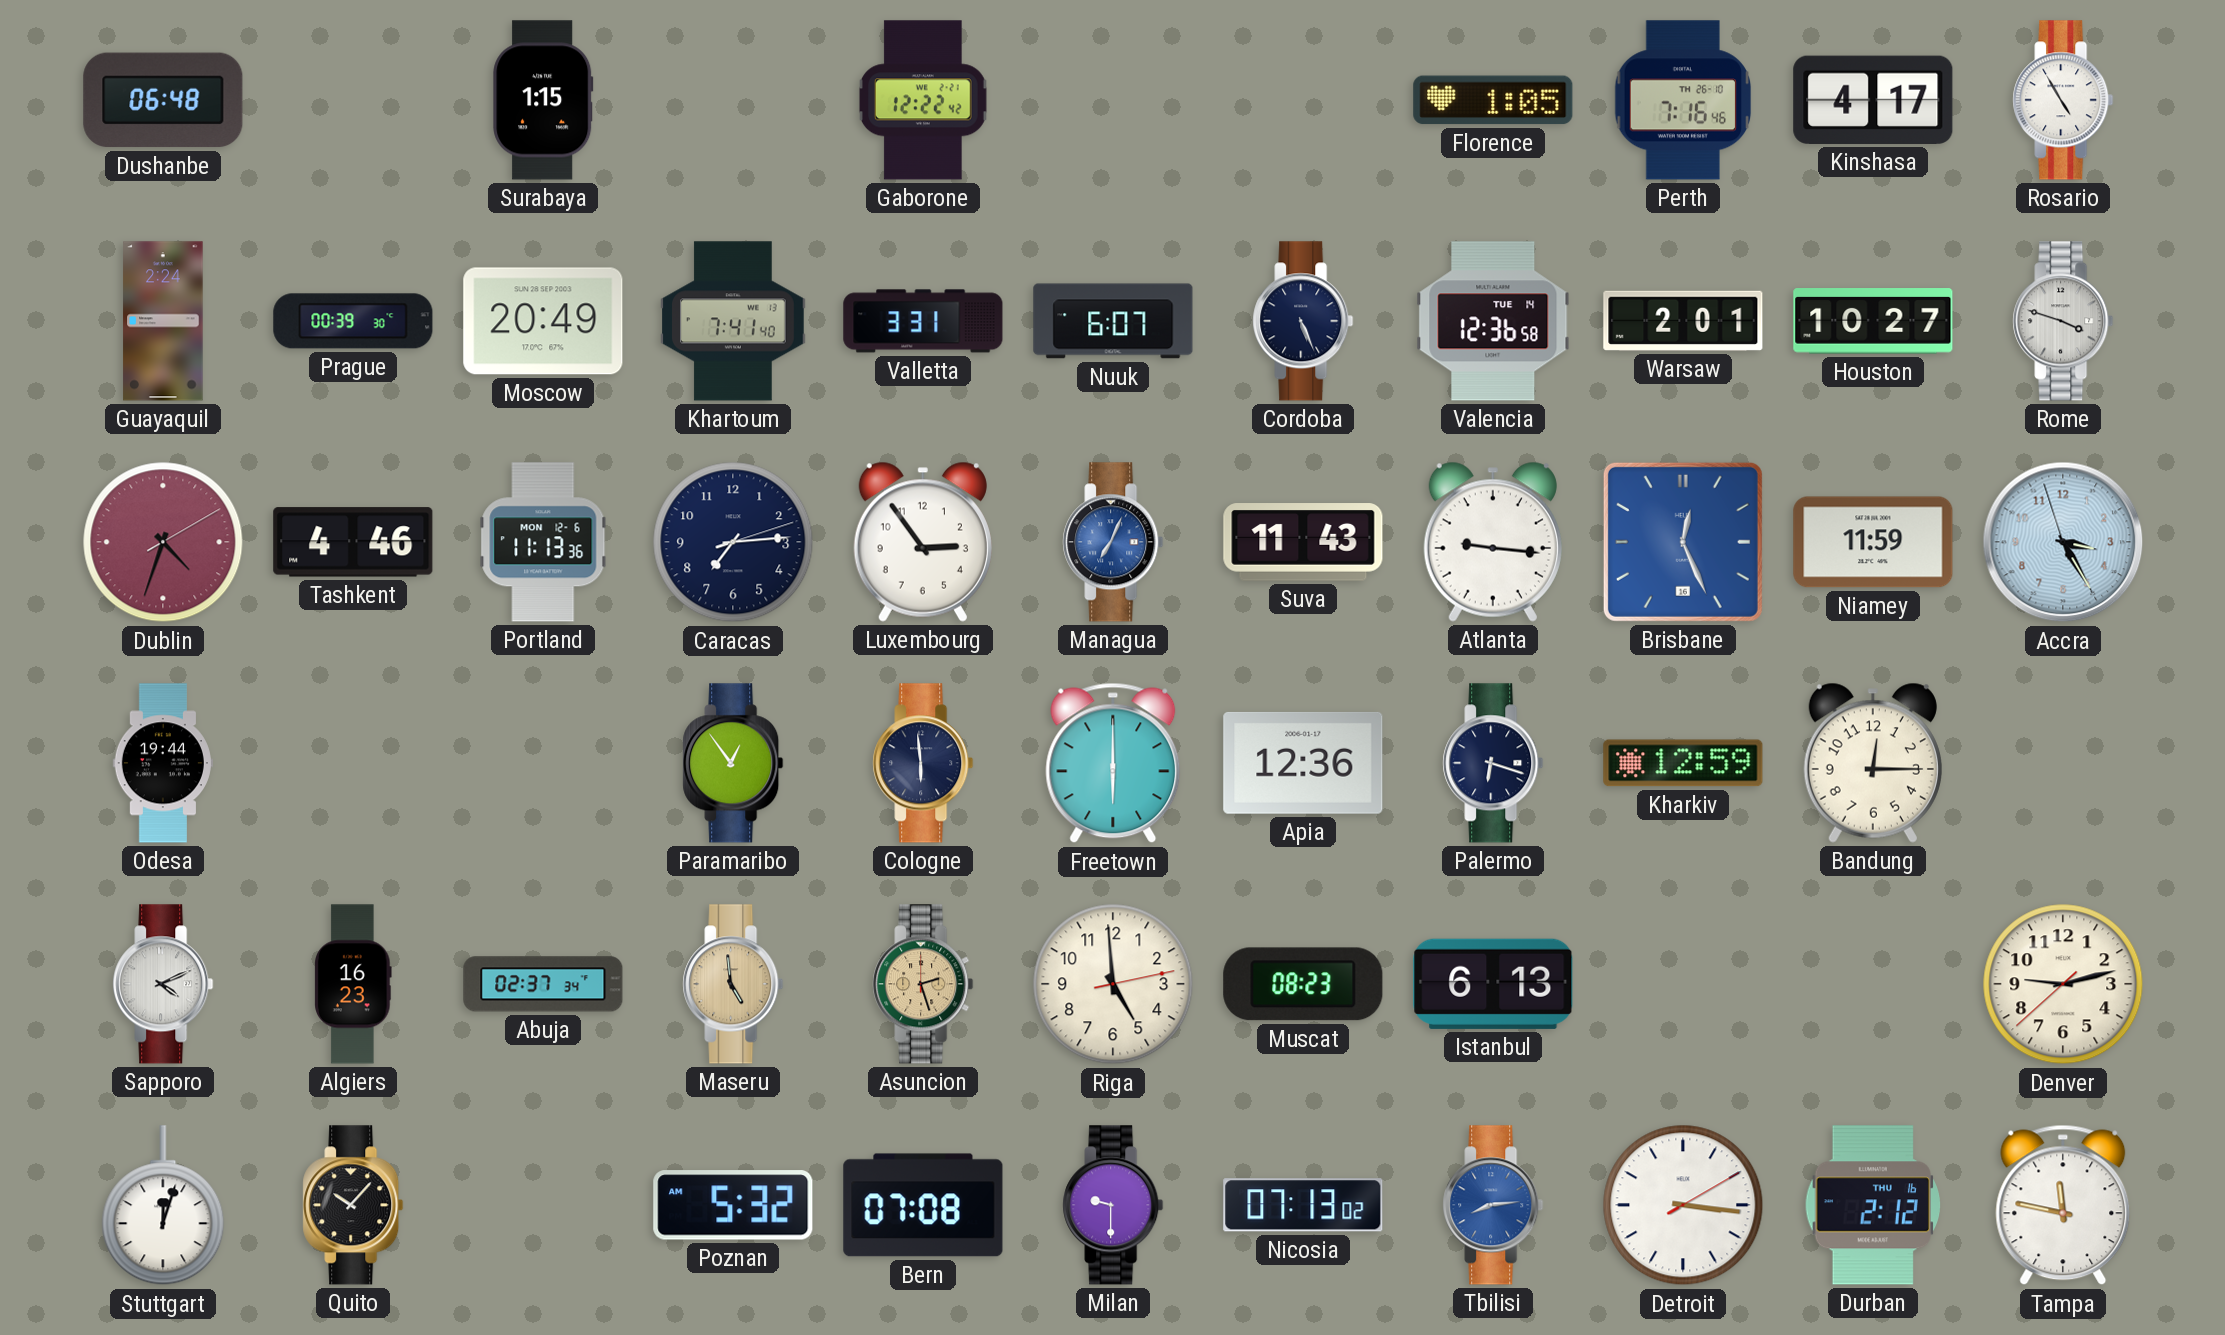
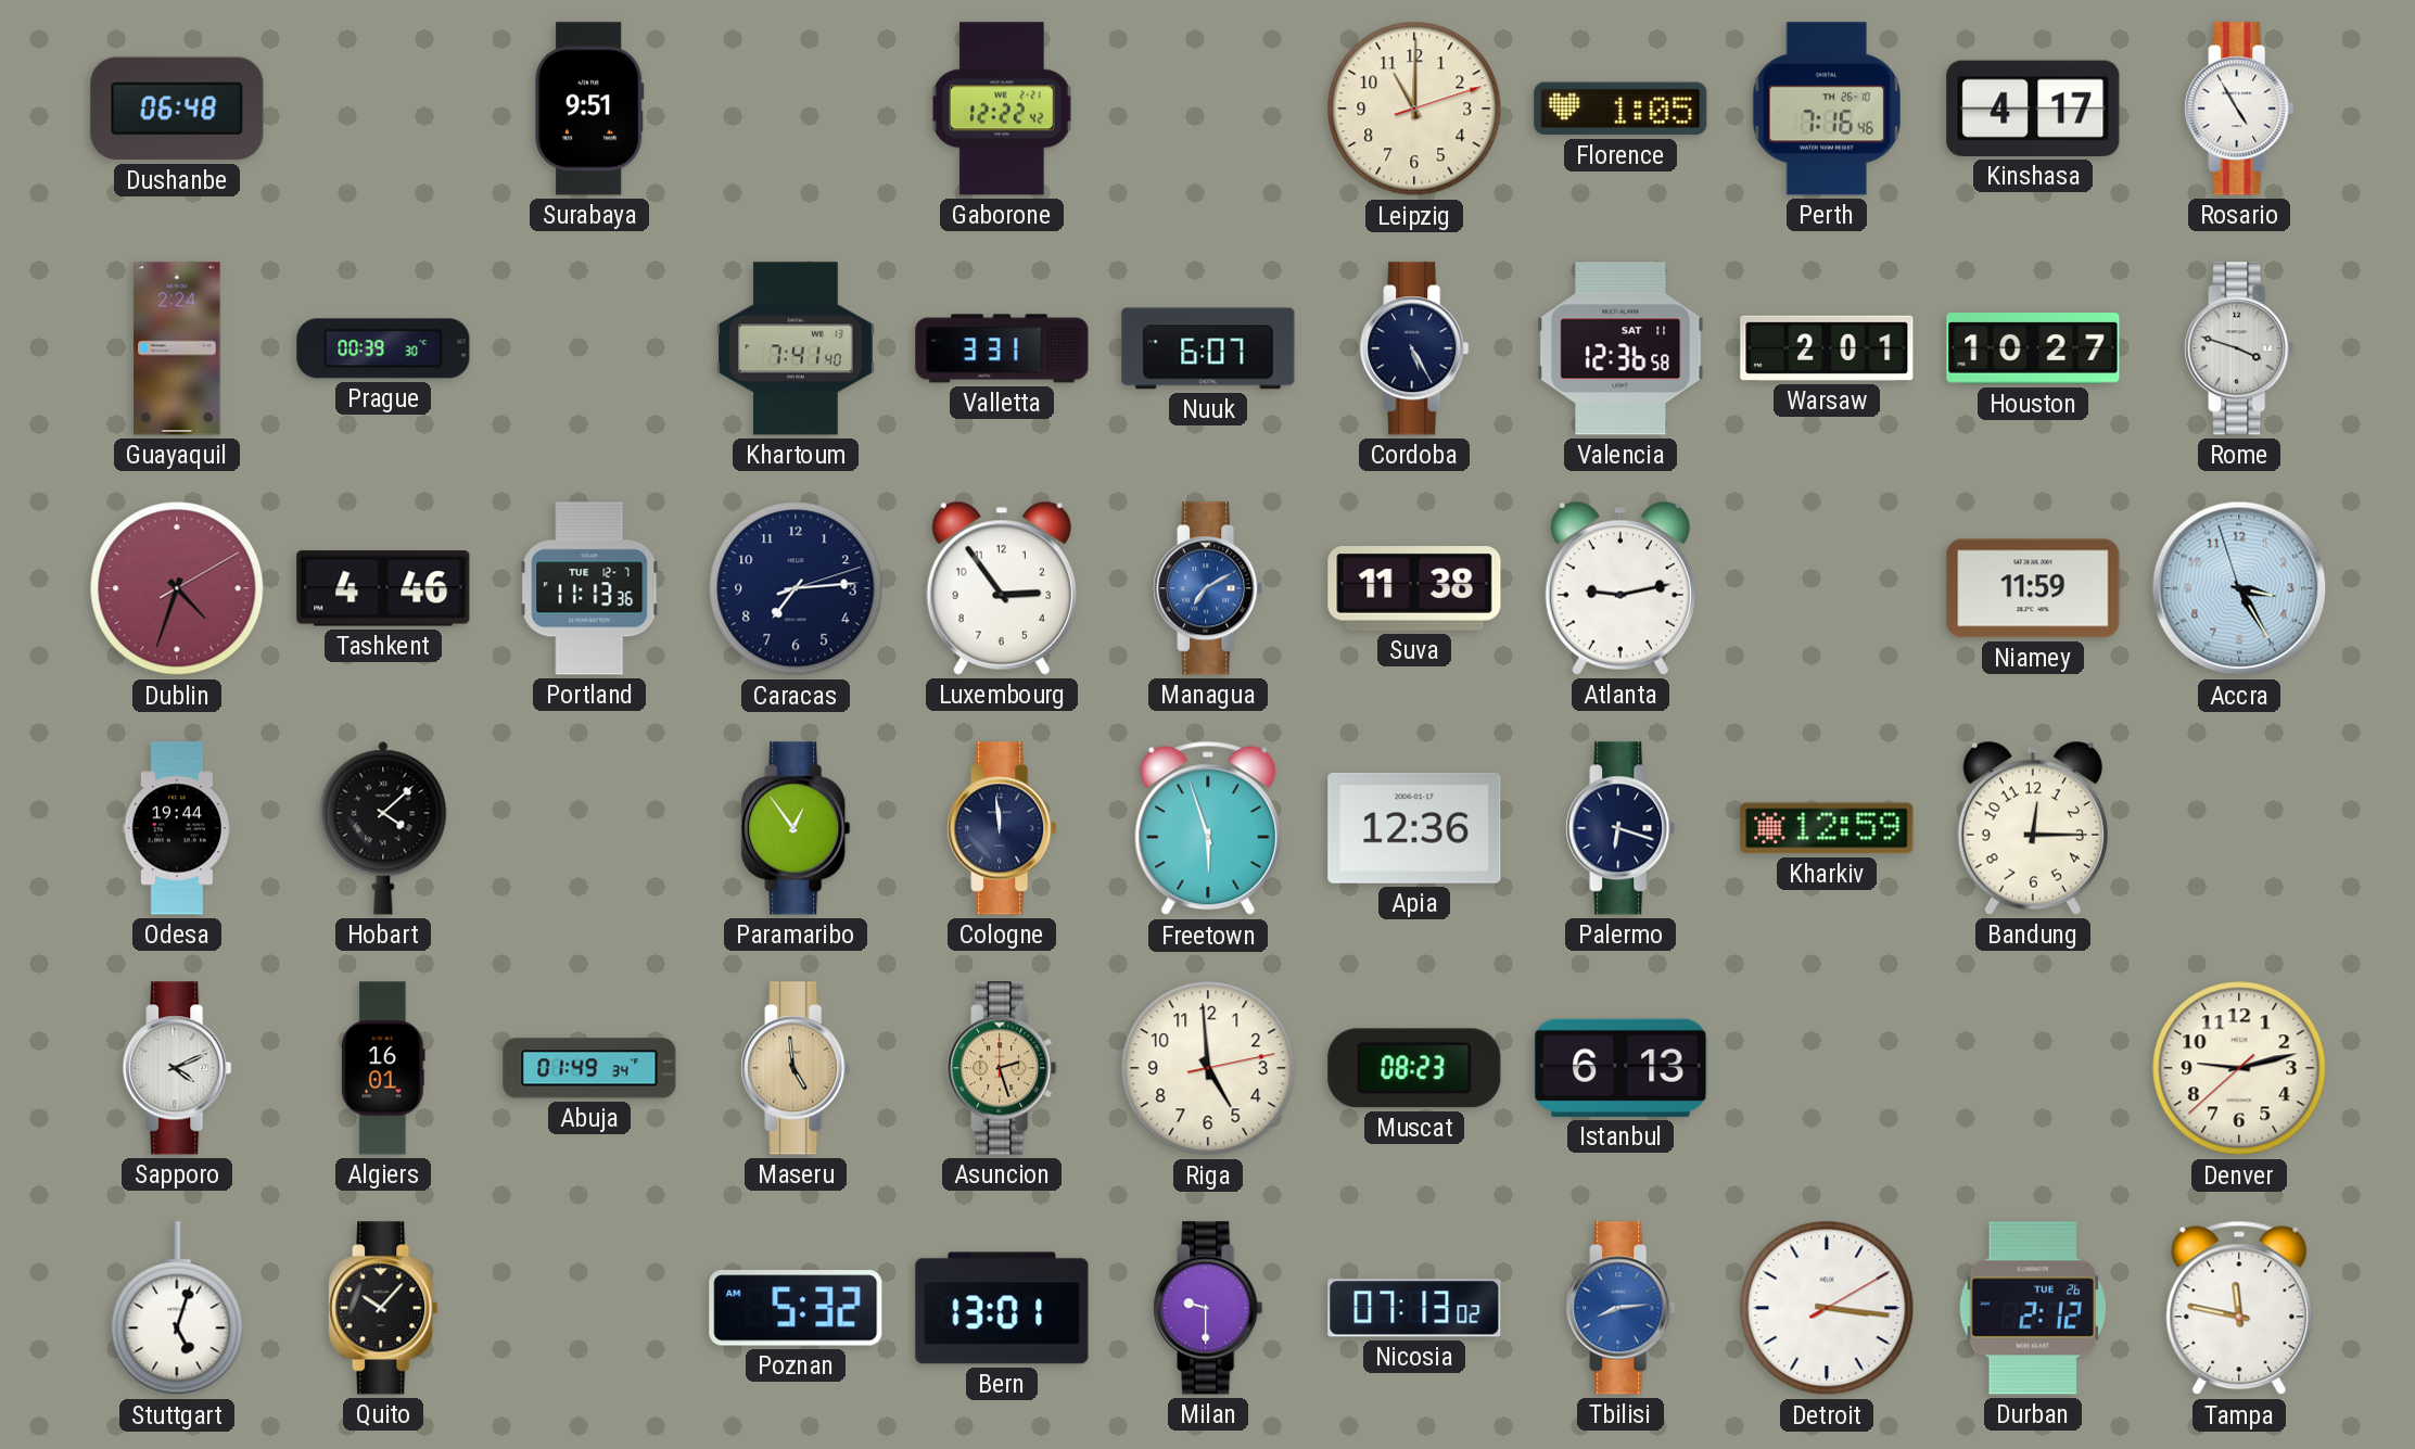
Surabaya: 1:15 -> 9:51
Leipzig: none -> 11:00
Moscow: 20:49 -> none
Cordoba: 5:26 -> 5:25
Valencia date: TUE 14 -> SAT 11
Portland date: MON 12-6 -> TUE 12-7
Managua: 7:04 -> 7:10
Suva: 11:43 -> 11:38
Atlanta: 9:16 -> 9:13
Brisbane: 12:26 -> none
Hobart: none -> 4:08
Cologne: 5:59 -> 11:59
Freetown: 6:00 -> 5:57
Algiers: 16:23 -> 16:01
Abuja: 02:37 -> 01:49
Stuttgart: 12:03 -> 5:03
Bern: 07:08 -> 13:01
Durban date: THU 16 -> TUE 26
